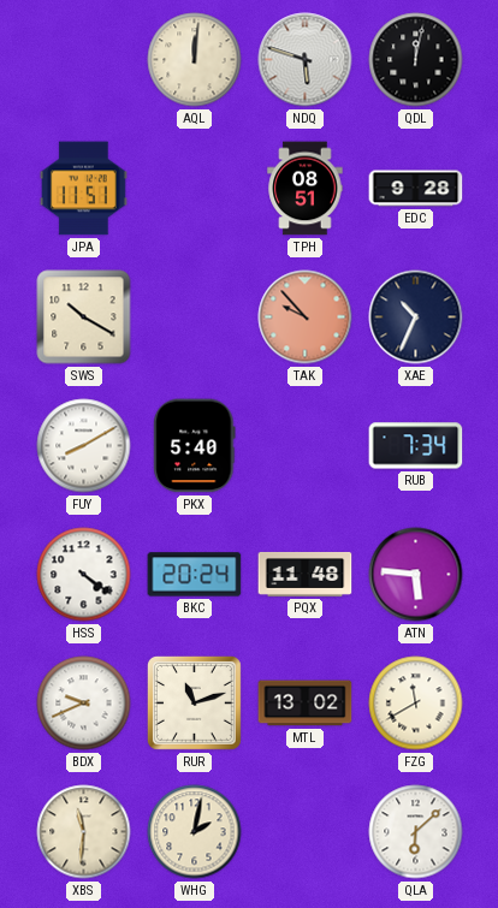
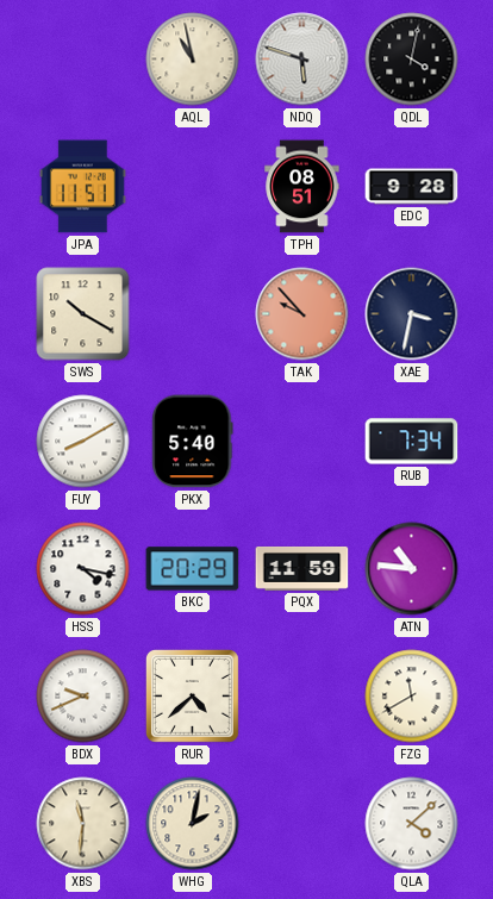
AQL: 12:01 -> 10:58
QDL: 12:02 -> 4:02
XAE: 10:34 -> 3:32
HSS: 4:21 -> 4:17
BKC: 20:24 -> 20:29
PQX: 11:48 -> 11:59
ATN: 5:46 -> 10:46
RUR: 11:12 -> 4:38
MTL: 13:02 -> none
QLA: 6:08 -> 4:08
